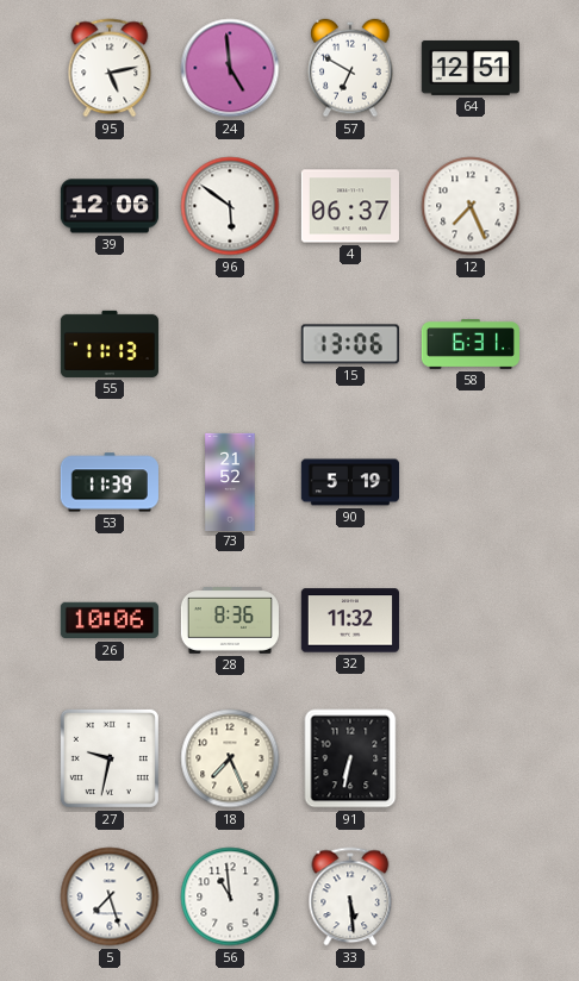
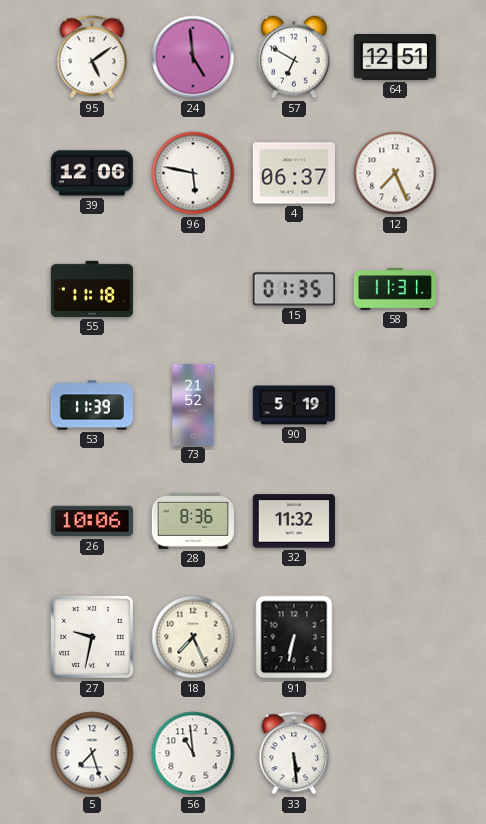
95: 5:13 -> 5:09
96: 5:51 -> 5:47
55: 11:13 -> 11:18
15: 13:06 -> 01:35
58: 6:31 -> 11:31
